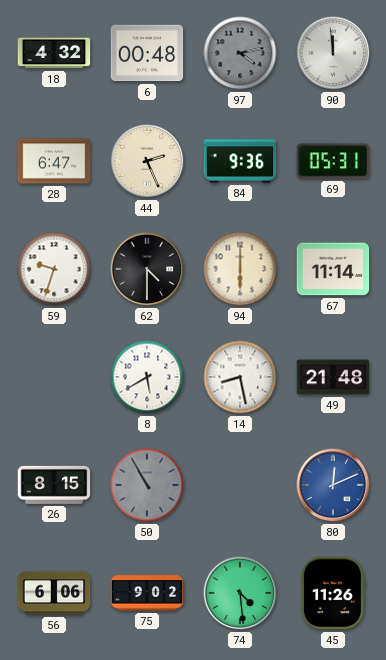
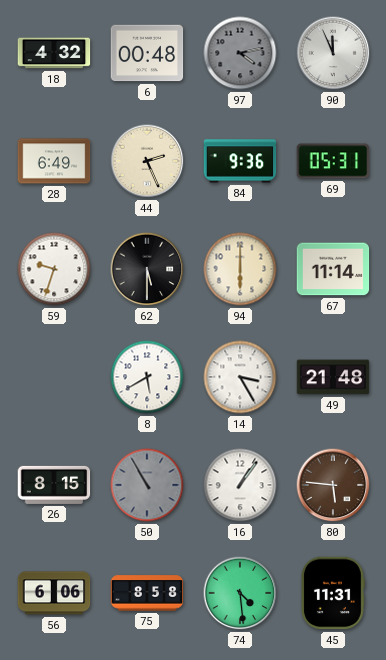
90: 11:59 -> 11:56
28: 6:47 -> 6:49
62: 4:30 -> 5:30
14: 8:28 -> 3:25
16: none -> 1:06
80: 12:11 -> 5:46
80 dial: blue -> brown
75: 9:02 -> 8:58
45: 11:26 -> 11:31
